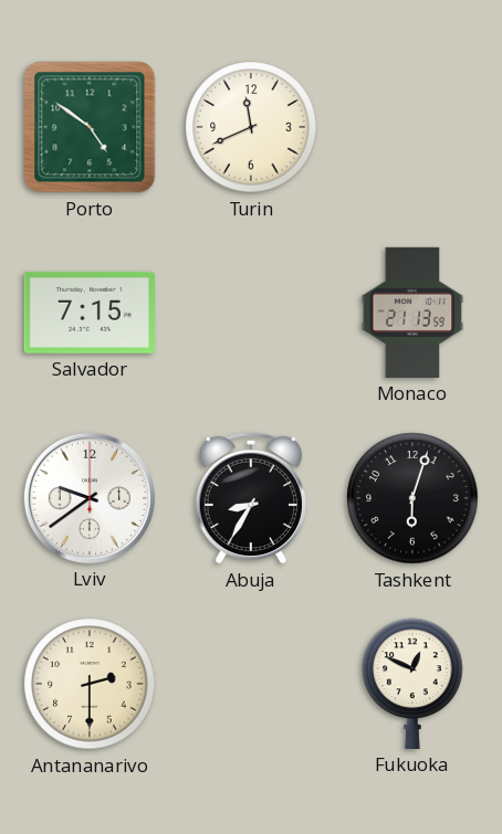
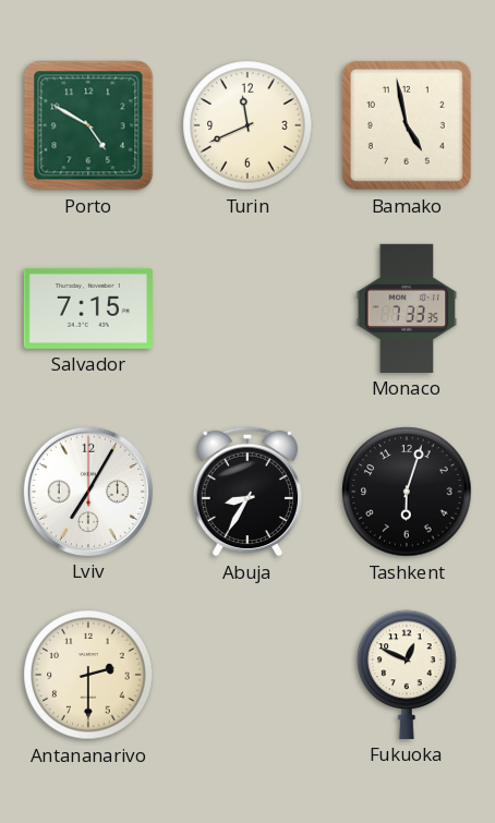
Porto: 4:51 -> 4:50
Bamako: none -> 4:58
Monaco: 21:13 -> 7:33
Lviv: 9:39 -> 7:05
